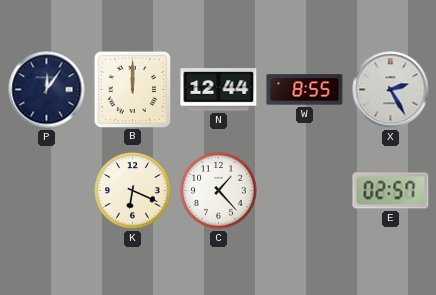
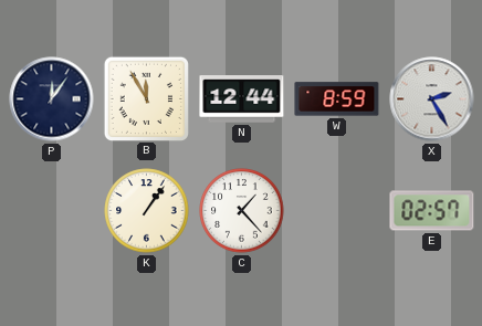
B: 12:00 -> 11:55
W: 8:55 -> 8:59
K: 6:19 -> 1:06
